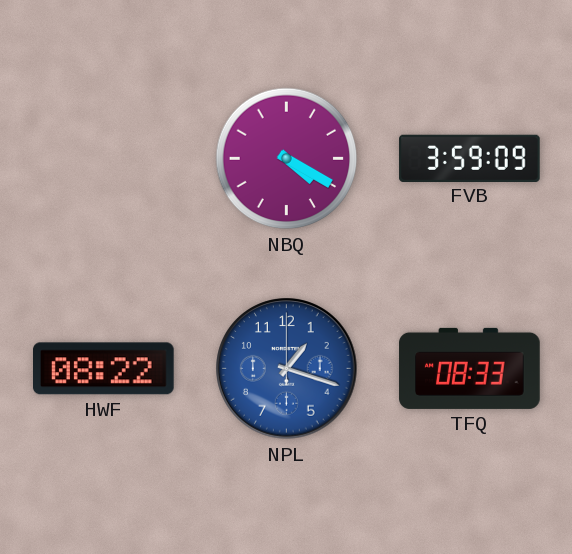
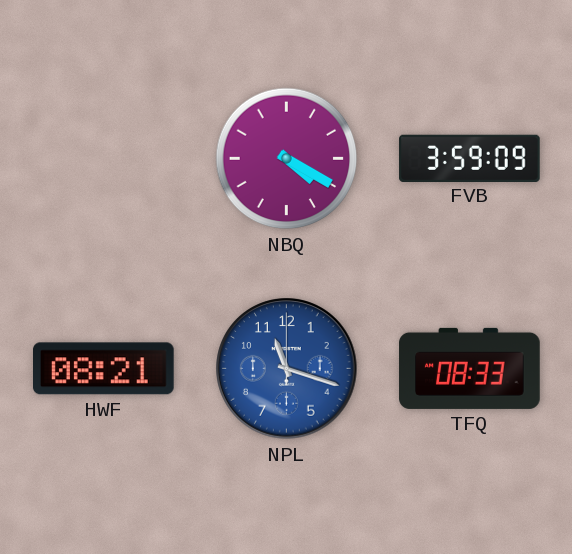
HWF: 08:22 -> 08:21
NPL: 1:18 -> 11:18
